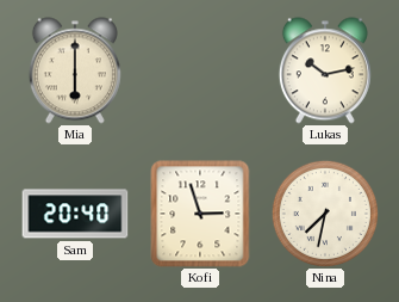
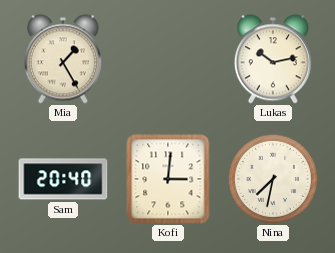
Mia: 6:00 -> 1:25
Kofi: 2:57 -> 3:01
